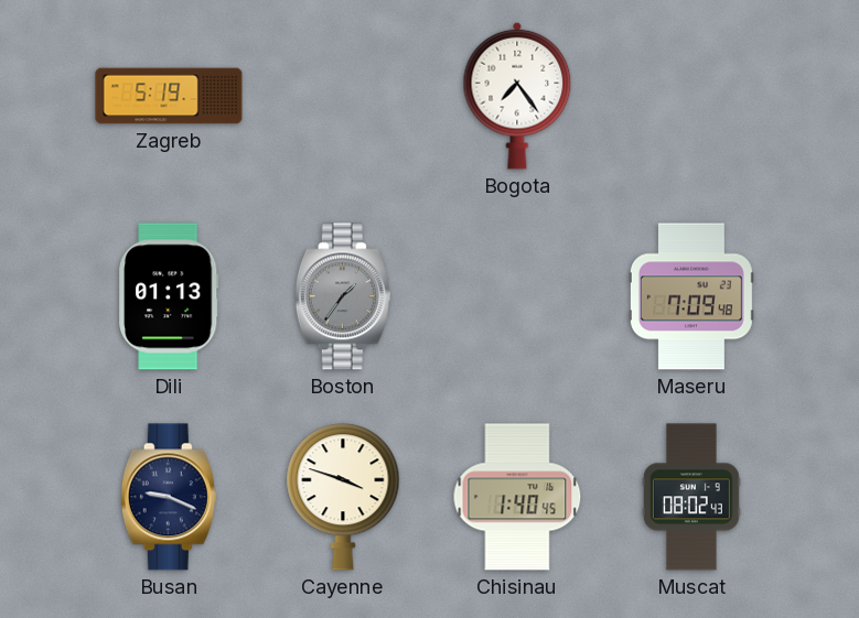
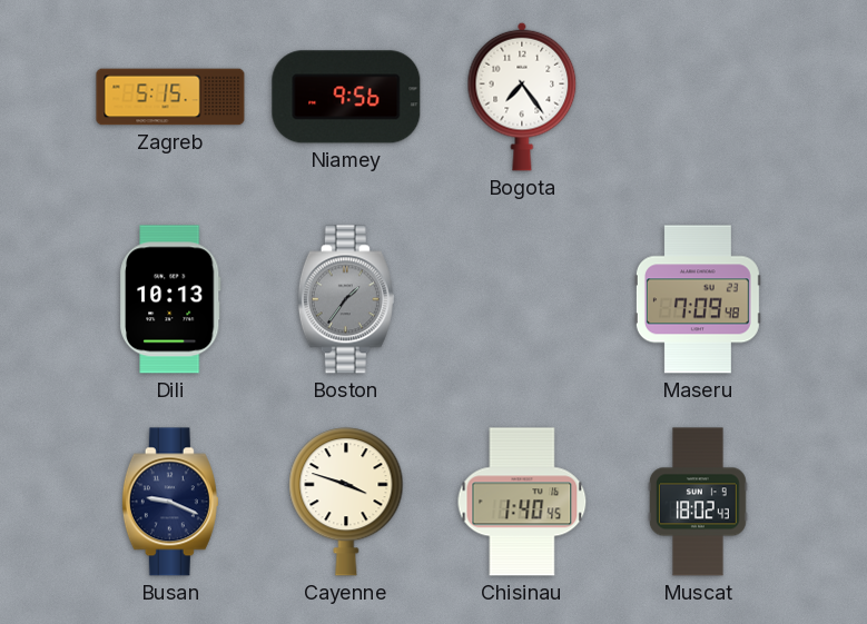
Zagreb: 5:19 -> 5:15
Niamey: none -> 9:56
Dili: 01:13 -> 10:13
Muscat: 08:02 -> 18:02
